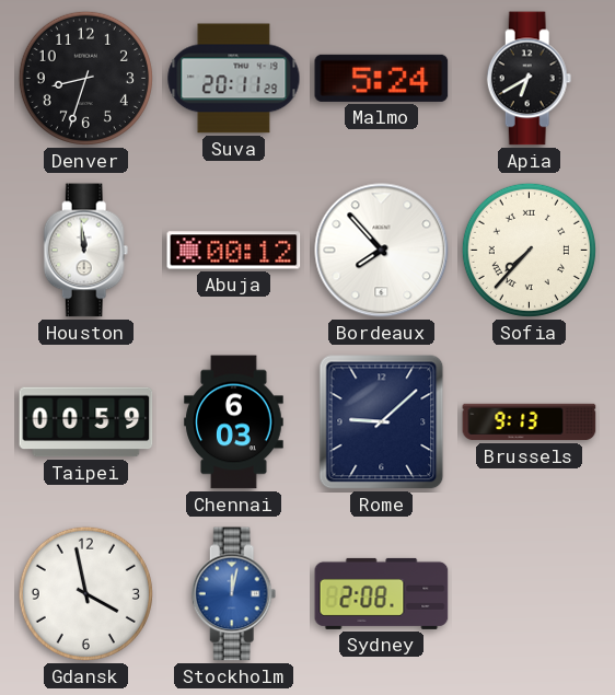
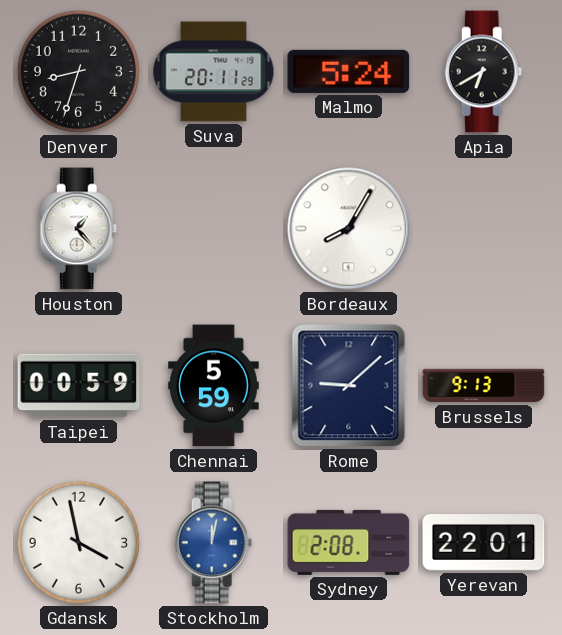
Houston: 11:59 -> 1:23
Abuja: 00:12 -> none
Bordeaux: 7:53 -> 8:05
Sofia: 7:37 -> none
Chennai: 6:03 -> 5:59
Yerevan: none -> 22:01
